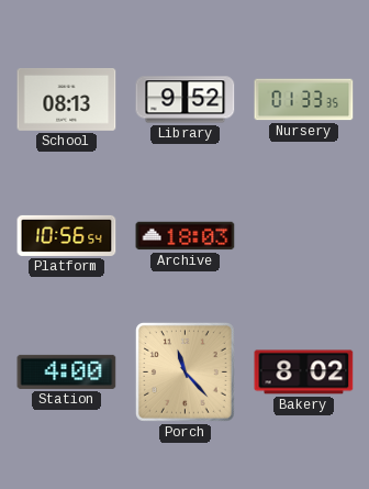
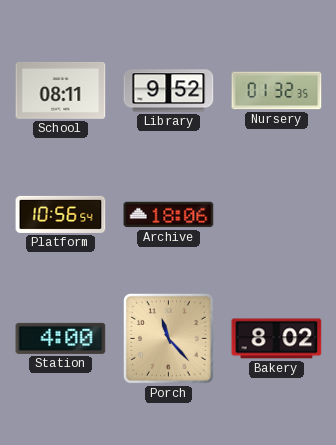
School: 08:13 -> 08:11
Nursery: 01:33 -> 01:32
Archive: 18:03 -> 18:06
